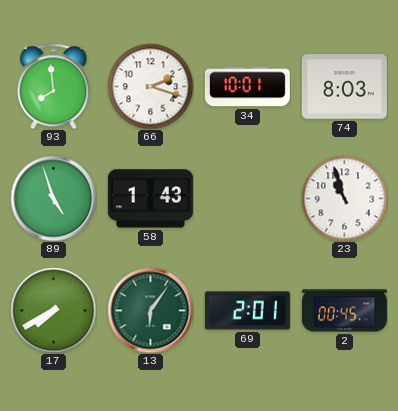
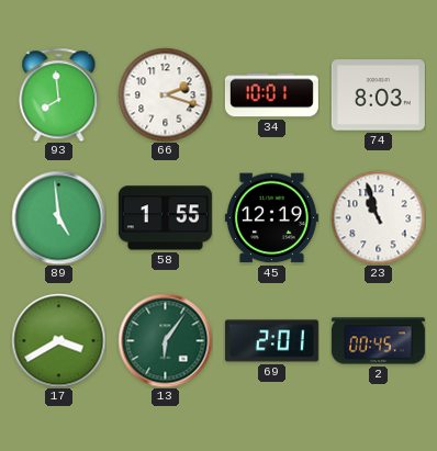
89: 4:57 -> 4:59
58: 1:43 -> 1:55
45: none -> 12:19
17: 7:40 -> 3:40
